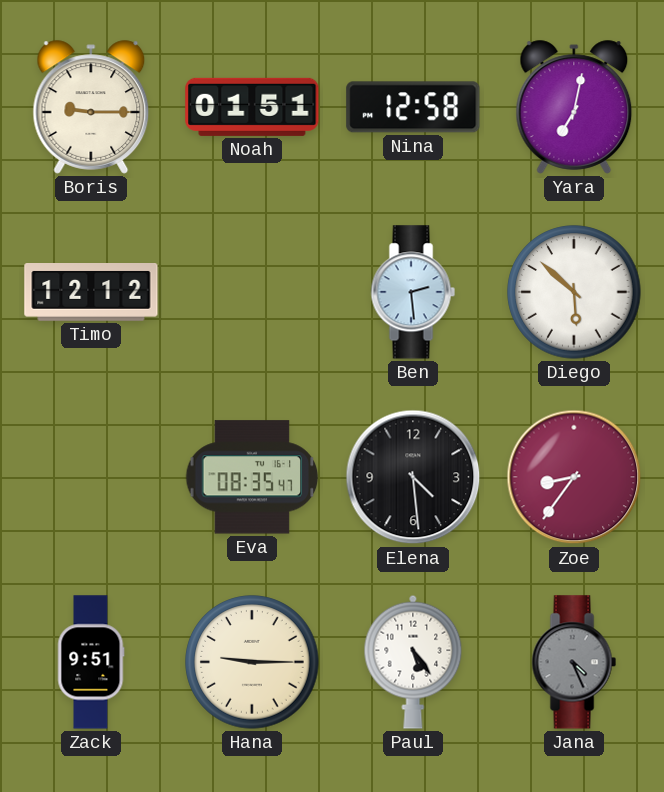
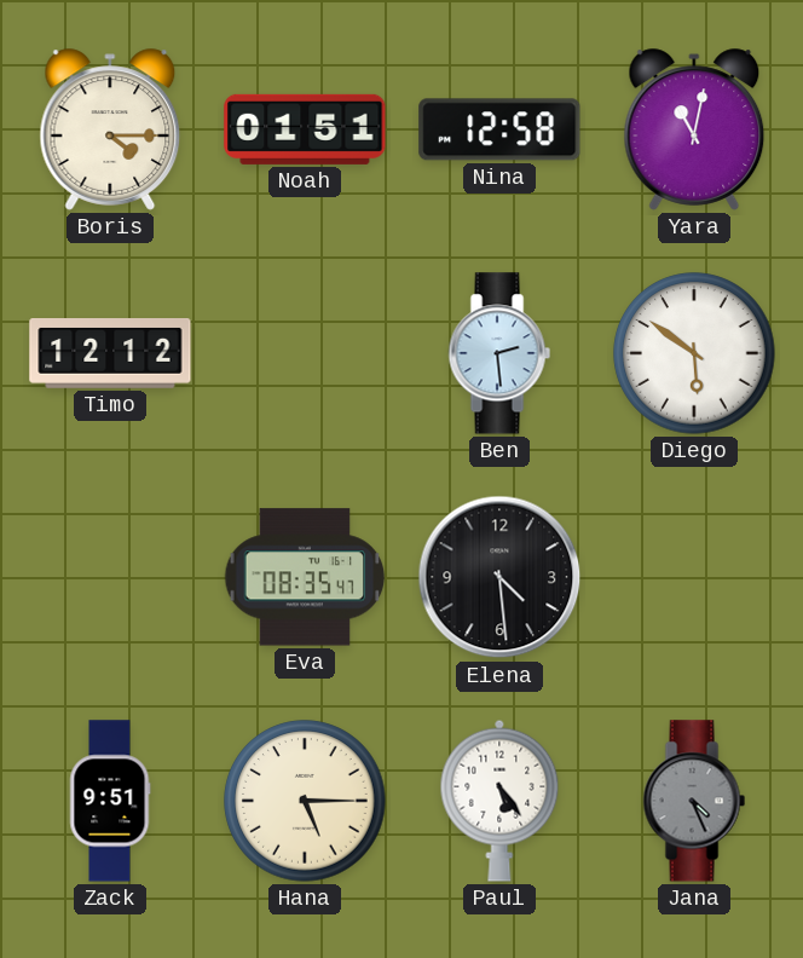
Boris: 9:15 -> 4:15
Yara: 7:02 -> 11:02
Diego: 5:52 -> 5:51
Zoe: 8:36 -> none
Hana: 9:15 -> 5:15
